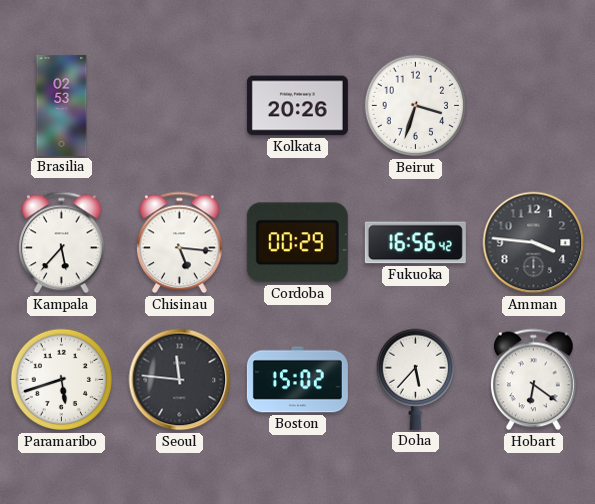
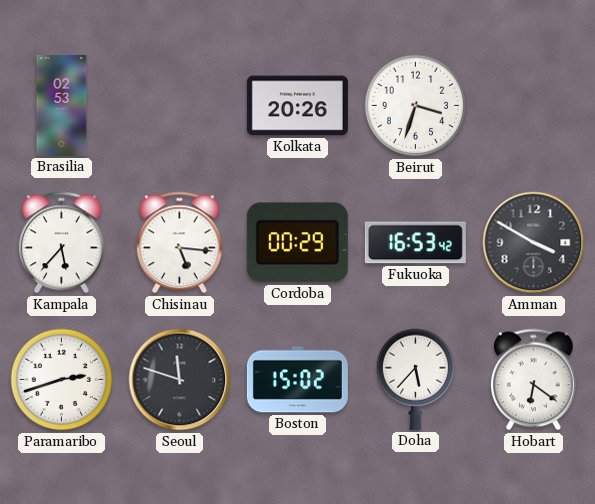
Fukuoka: 16:56 -> 16:53
Amman: 3:46 -> 3:50
Paramaribo: 5:42 -> 2:42
Seoul: 11:46 -> 11:48
